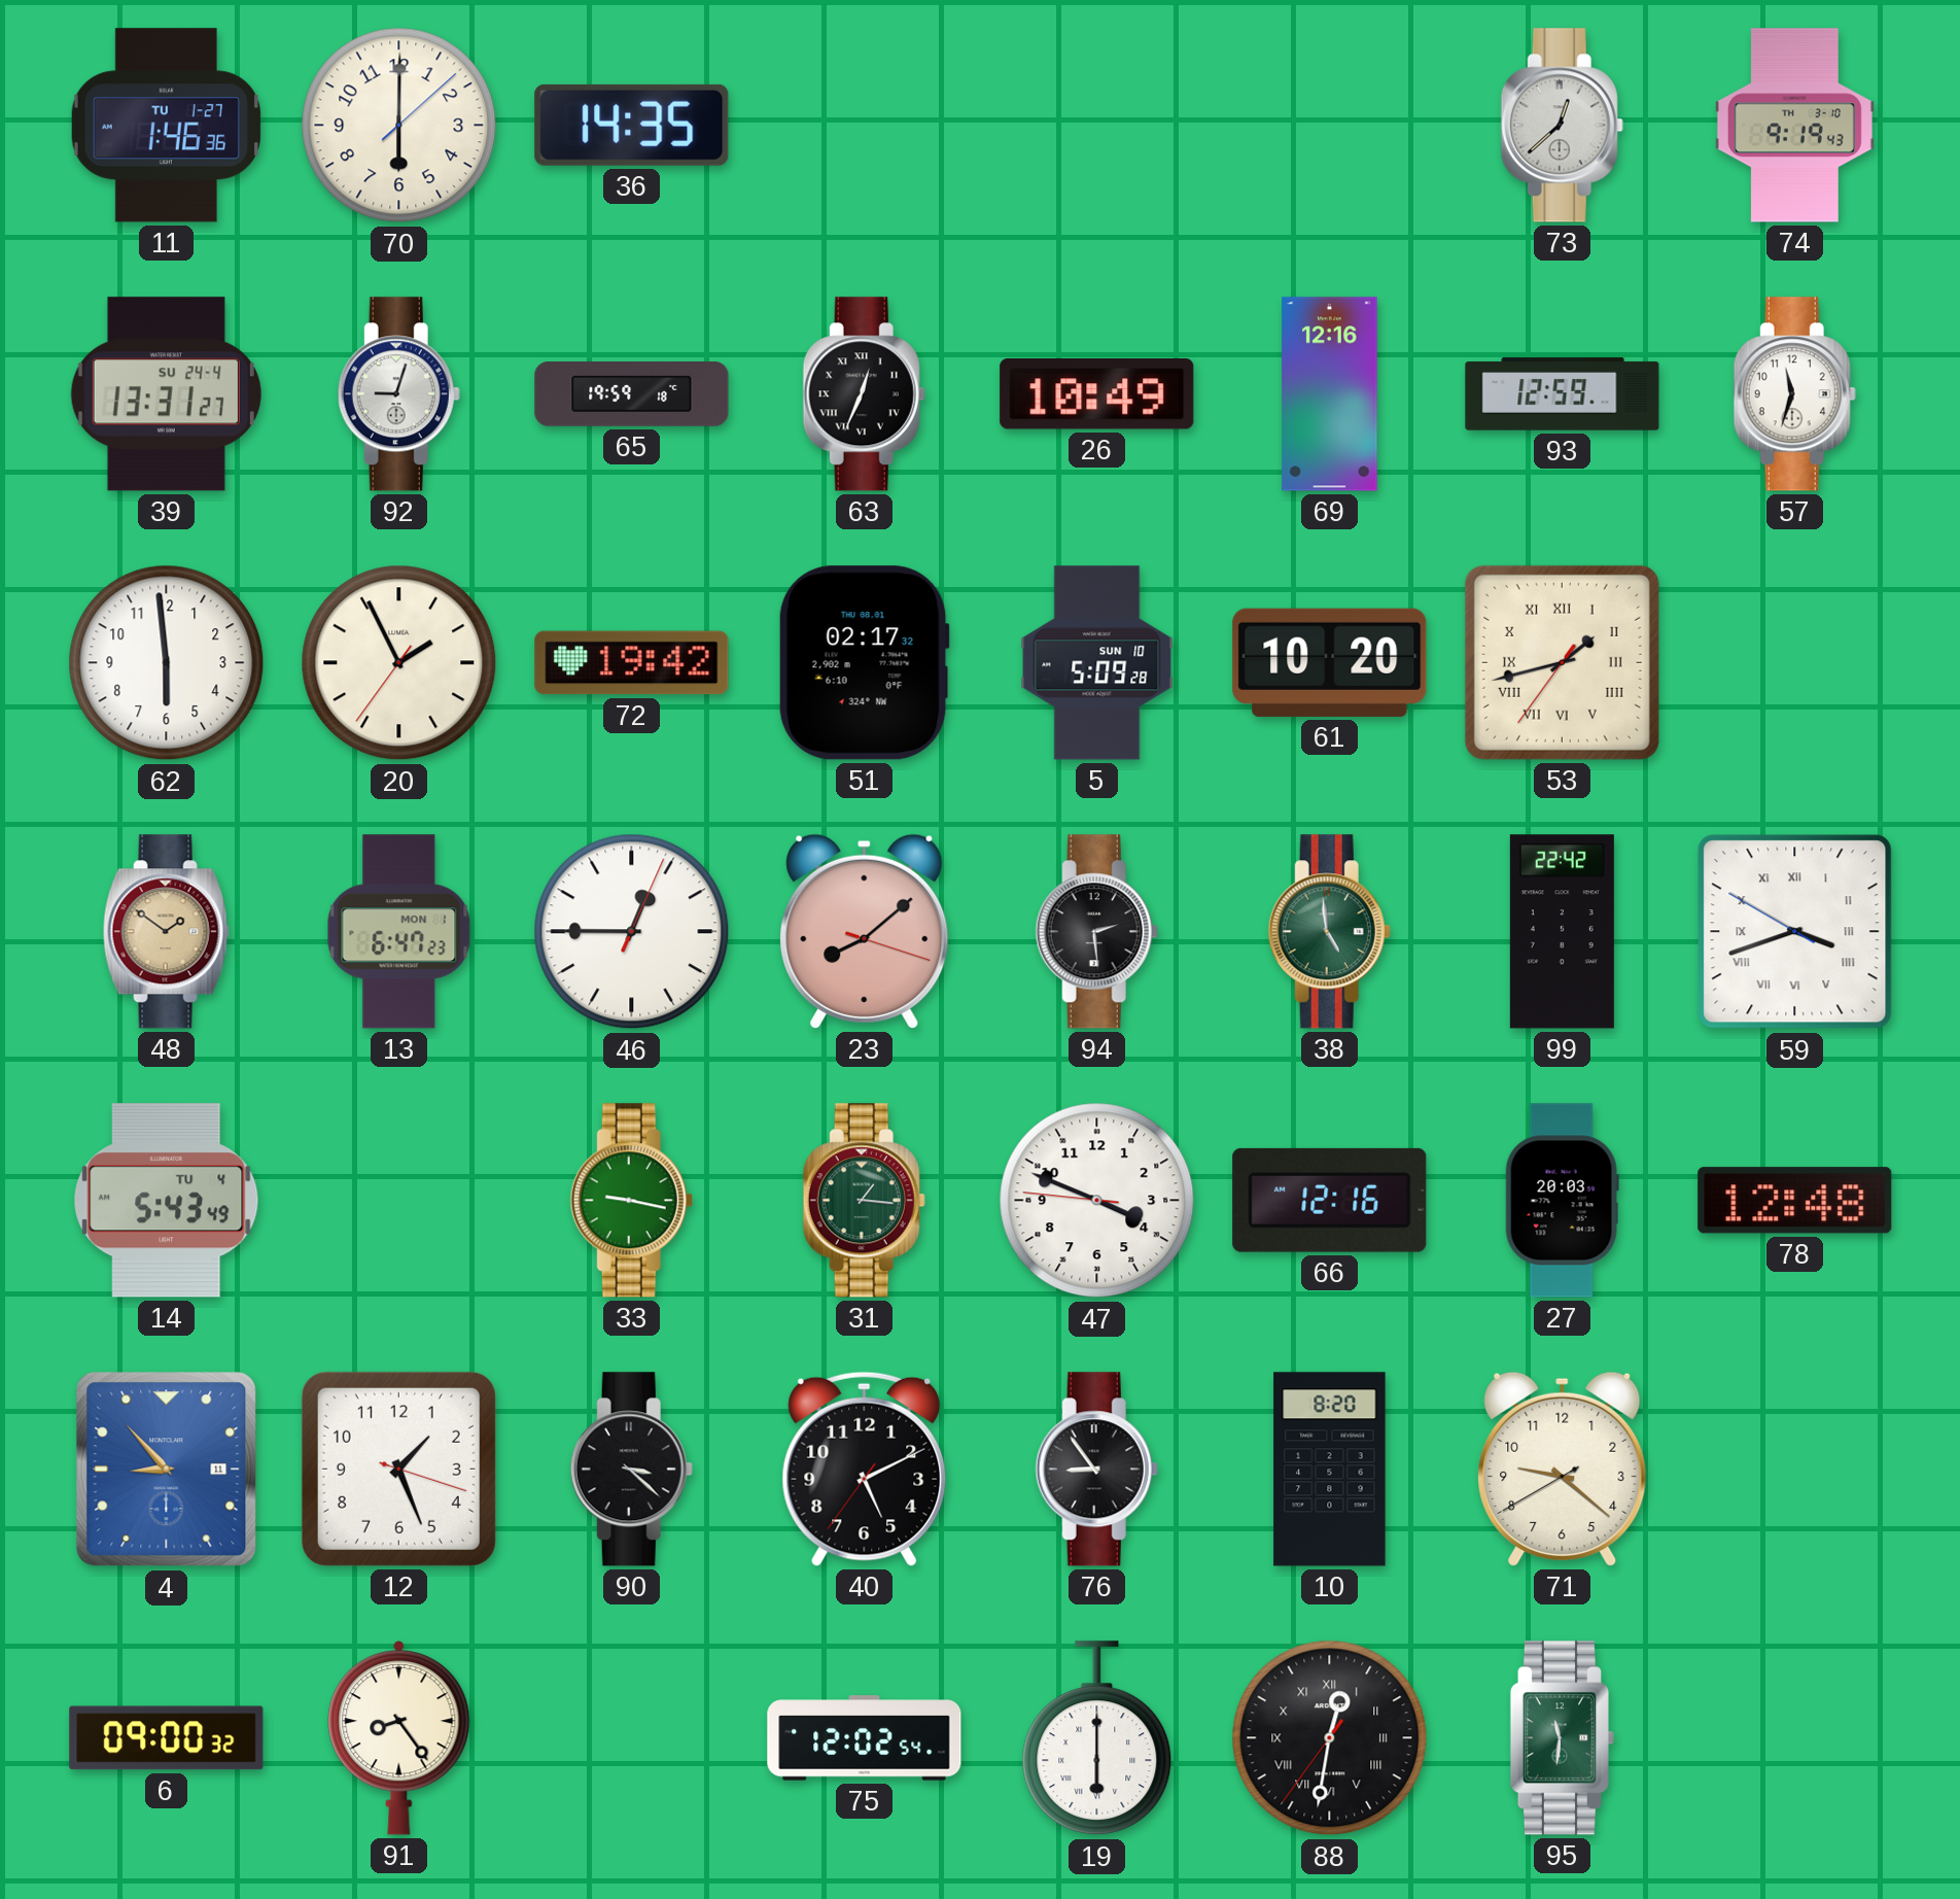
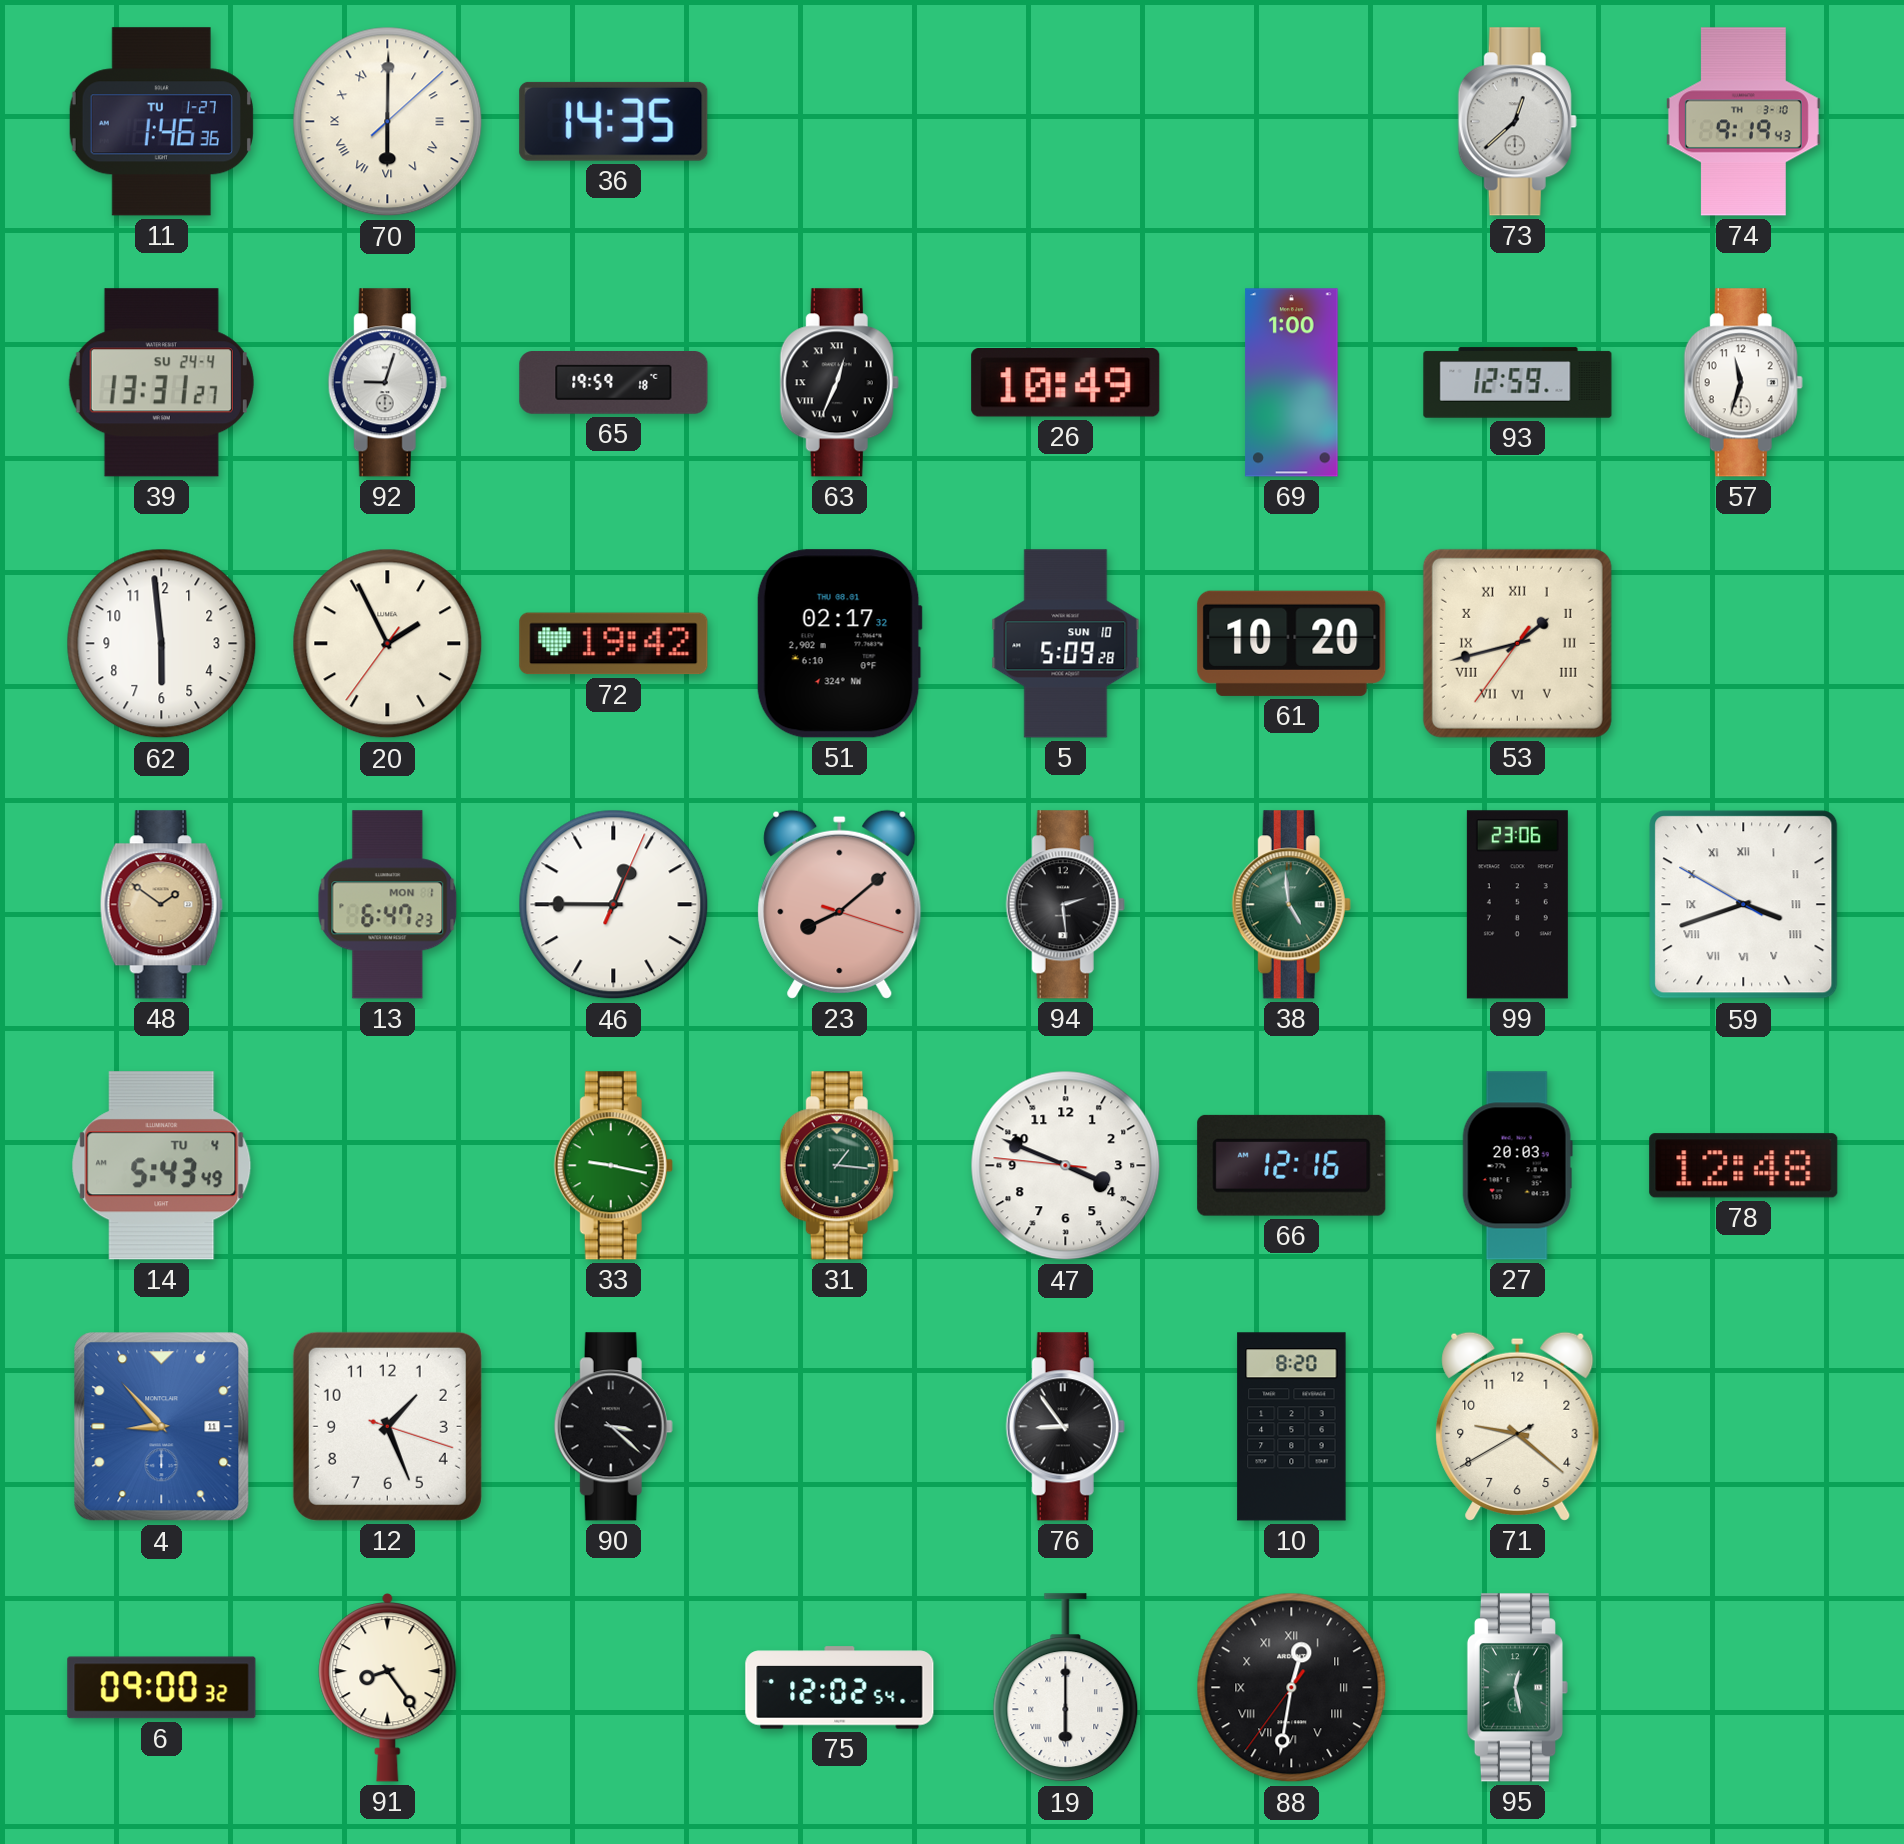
70 numerals: Arabic -> Roman
69: 12:16 -> 1:00
99: 22:42 -> 23:06
40: 5:10 -> none
95: 11:31 -> 12:28
